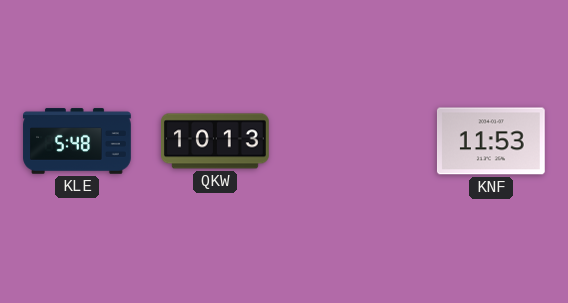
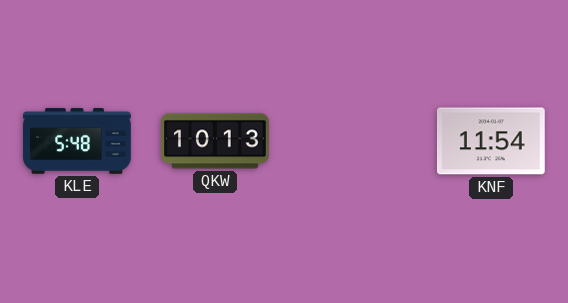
KNF: 11:53 -> 11:54
